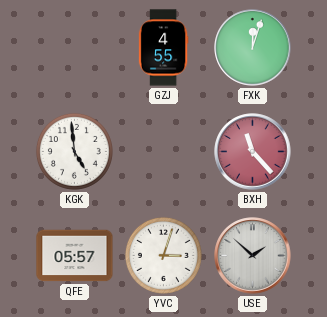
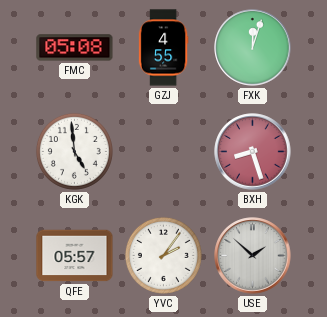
FMC: none -> 05:08
BXH: 11:23 -> 8:27
YVC: 3:03 -> 2:06
